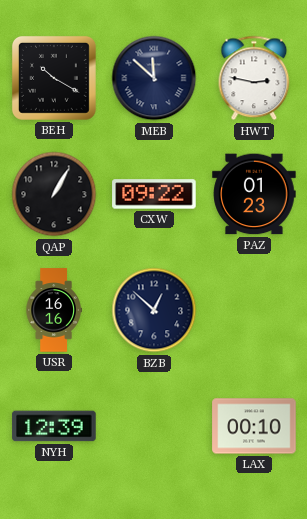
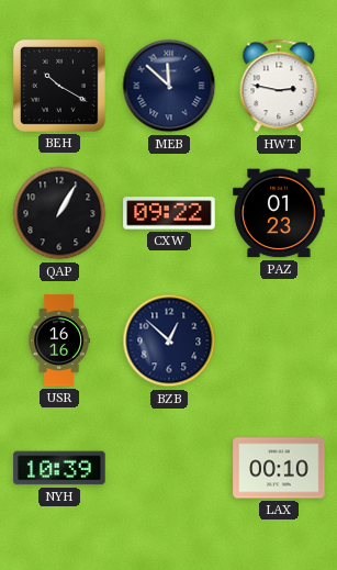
NYH: 12:39 -> 10:39
